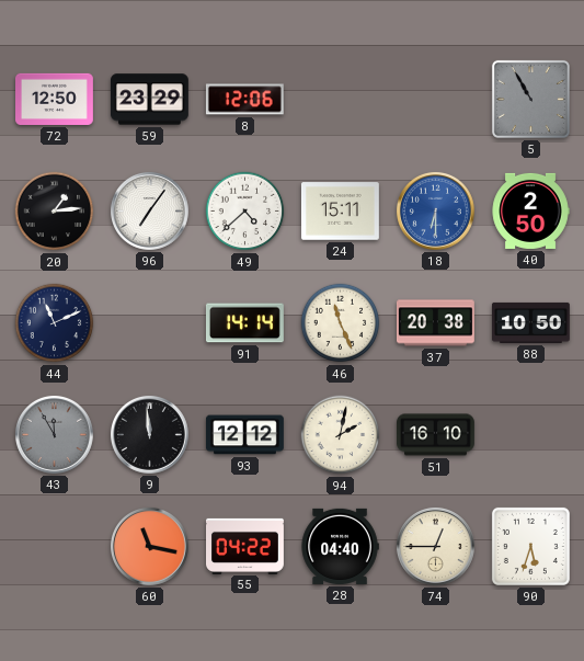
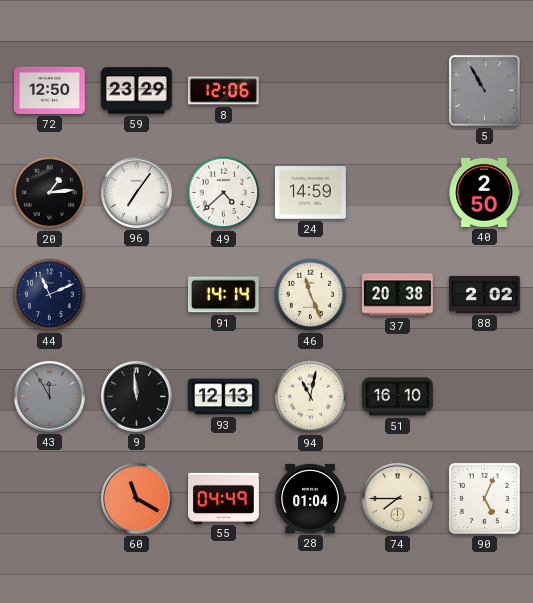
24: 15:11 -> 14:59
18: 6:30 -> none
88: 10:50 -> 2:02
93: 12:12 -> 12:13
94: 2:02 -> 11:02
60: 11:17 -> 11:20
55: 04:22 -> 04:49
28: 04:40 -> 01:04
74: 12:45 -> 7:45
90: 5:33 -> 5:04
